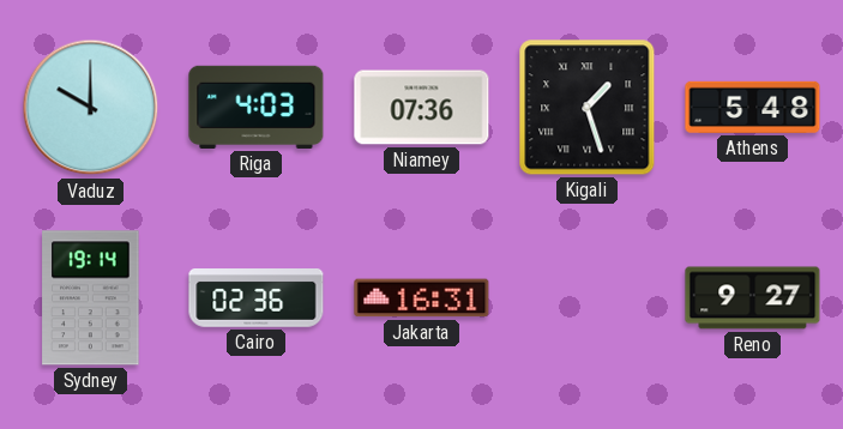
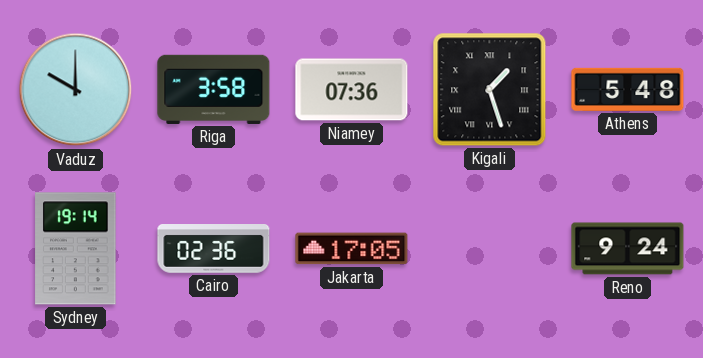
Riga: 4:03 -> 3:58
Jakarta: 16:31 -> 17:05
Reno: 9:27 -> 9:24
